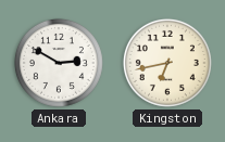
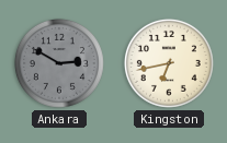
Ankara dial: white -> grey
